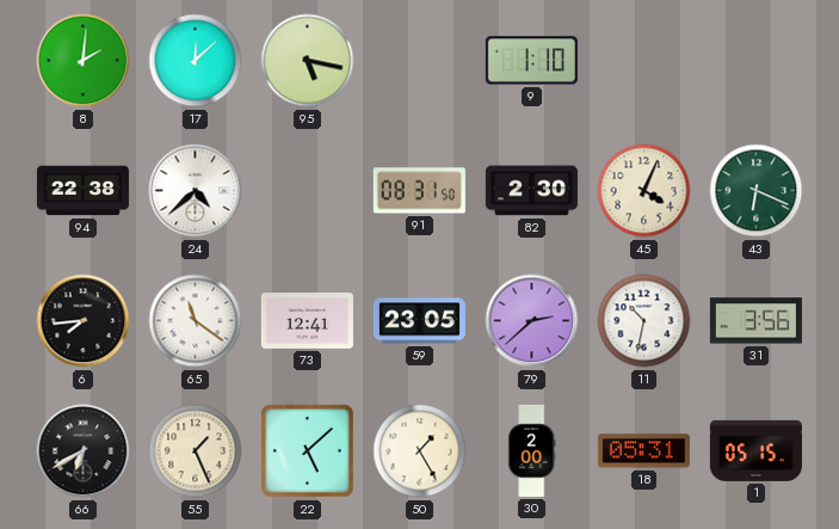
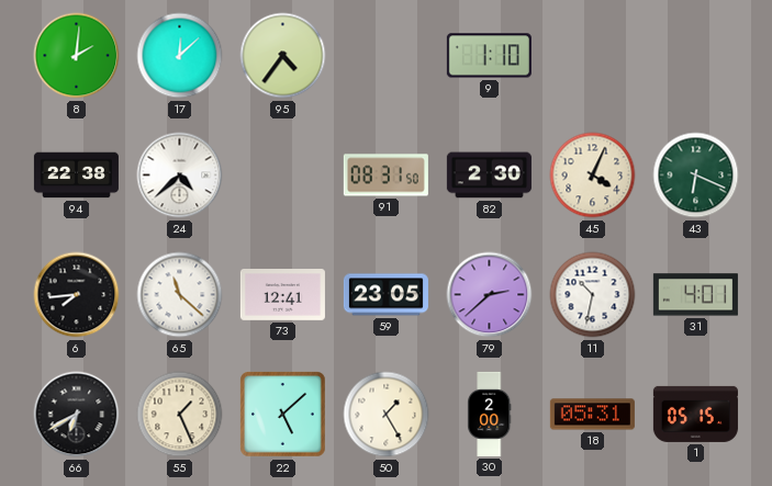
95: 5:17 -> 4:36
65: 11:21 -> 11:22
31: 3:56 -> 4:01
